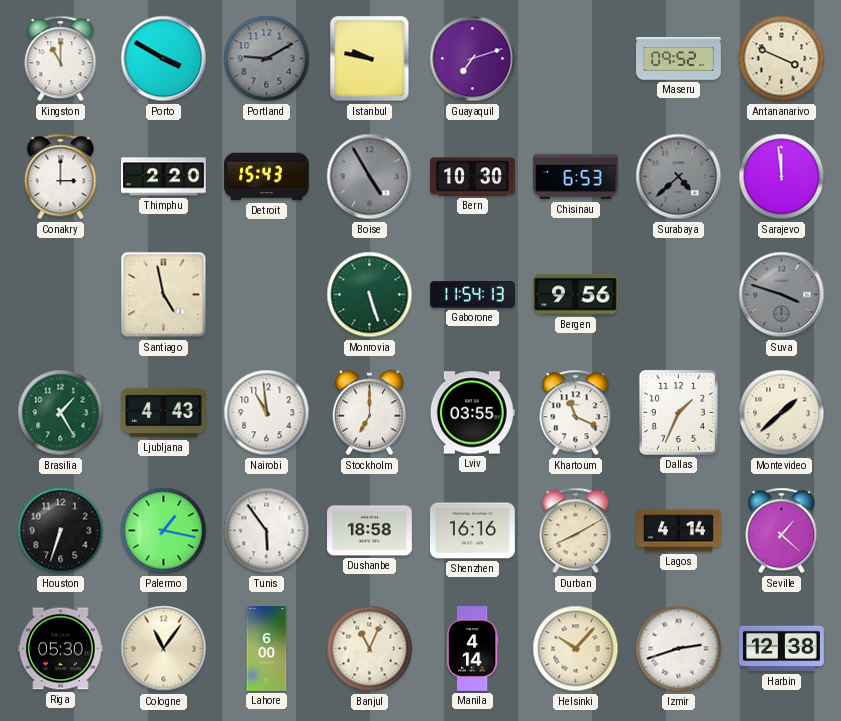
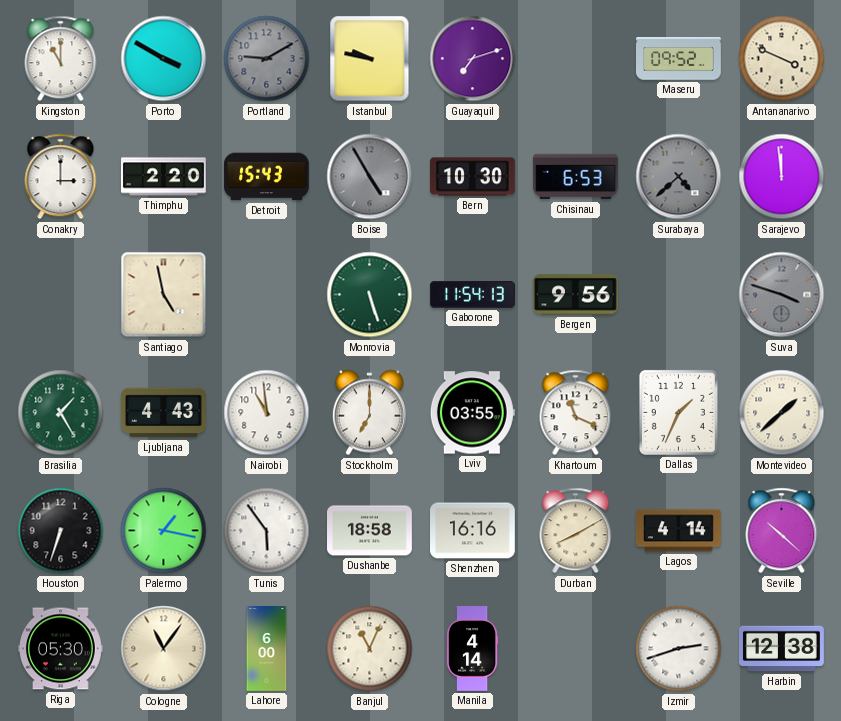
Seville: 1:22 -> 10:22
Helsinki: 10:07 -> none
